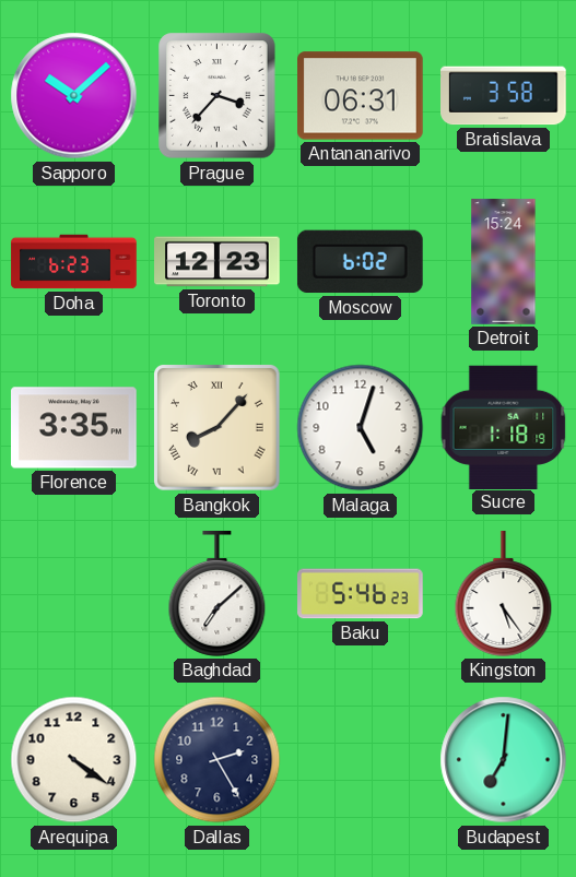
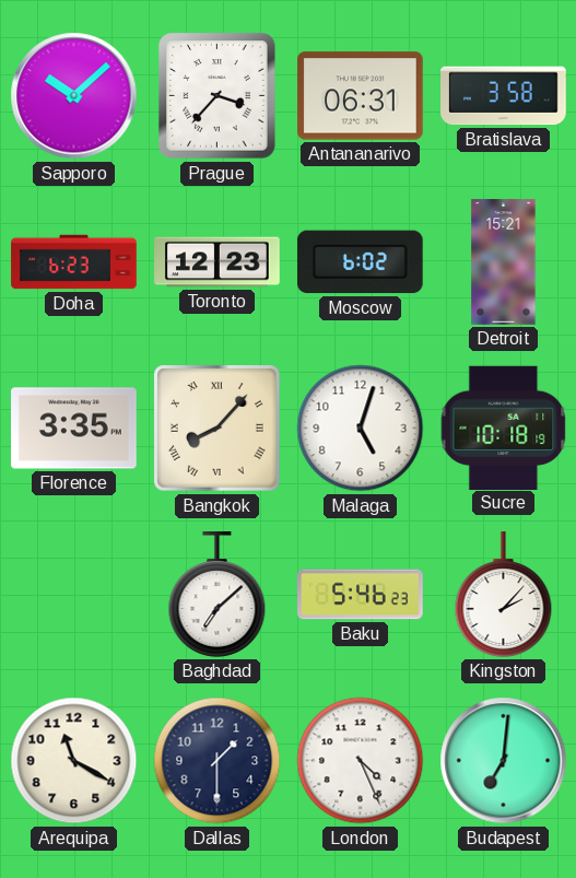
Detroit: 15:24 -> 15:21
Sucre: 1:18 -> 10:18
Kingston: 5:24 -> 2:07
Arequipa: 4:21 -> 11:20
Dallas: 2:25 -> 1:30
London: none -> 4:26
